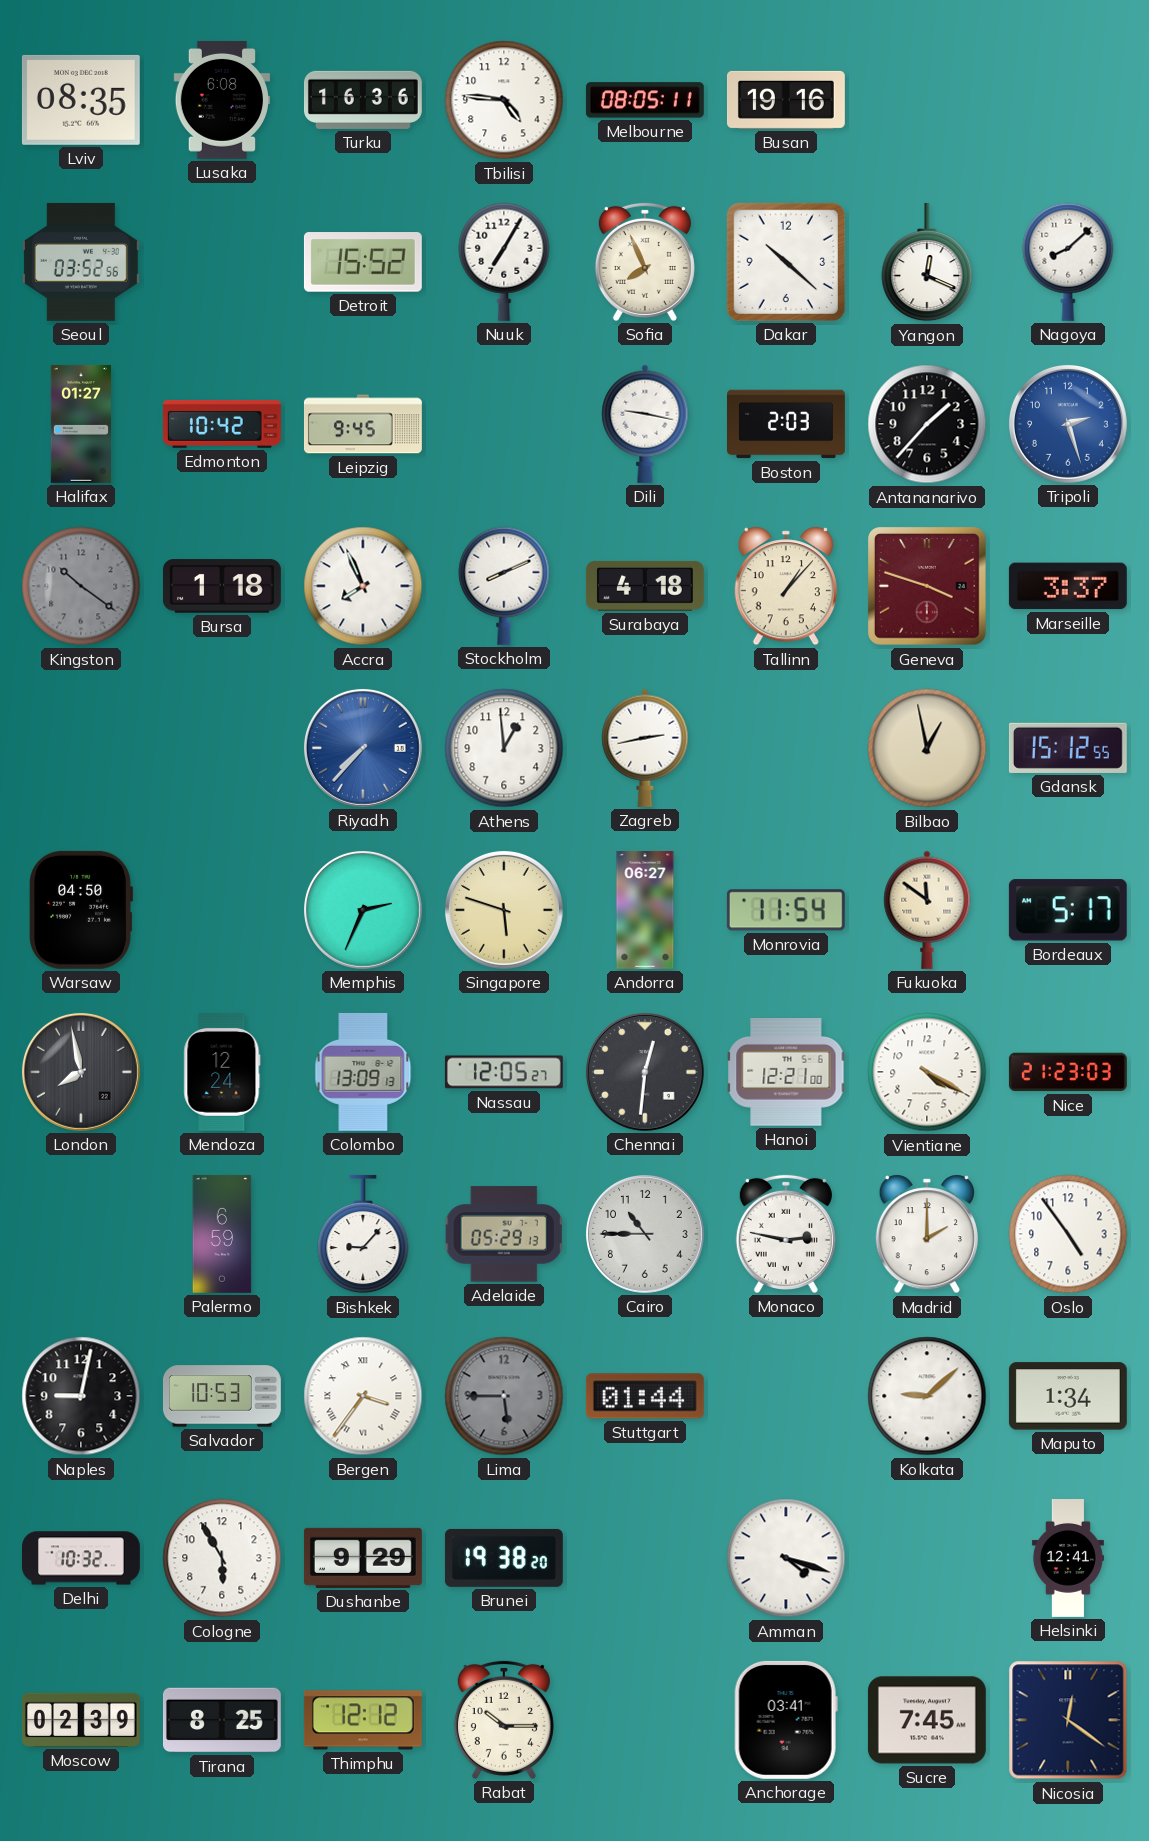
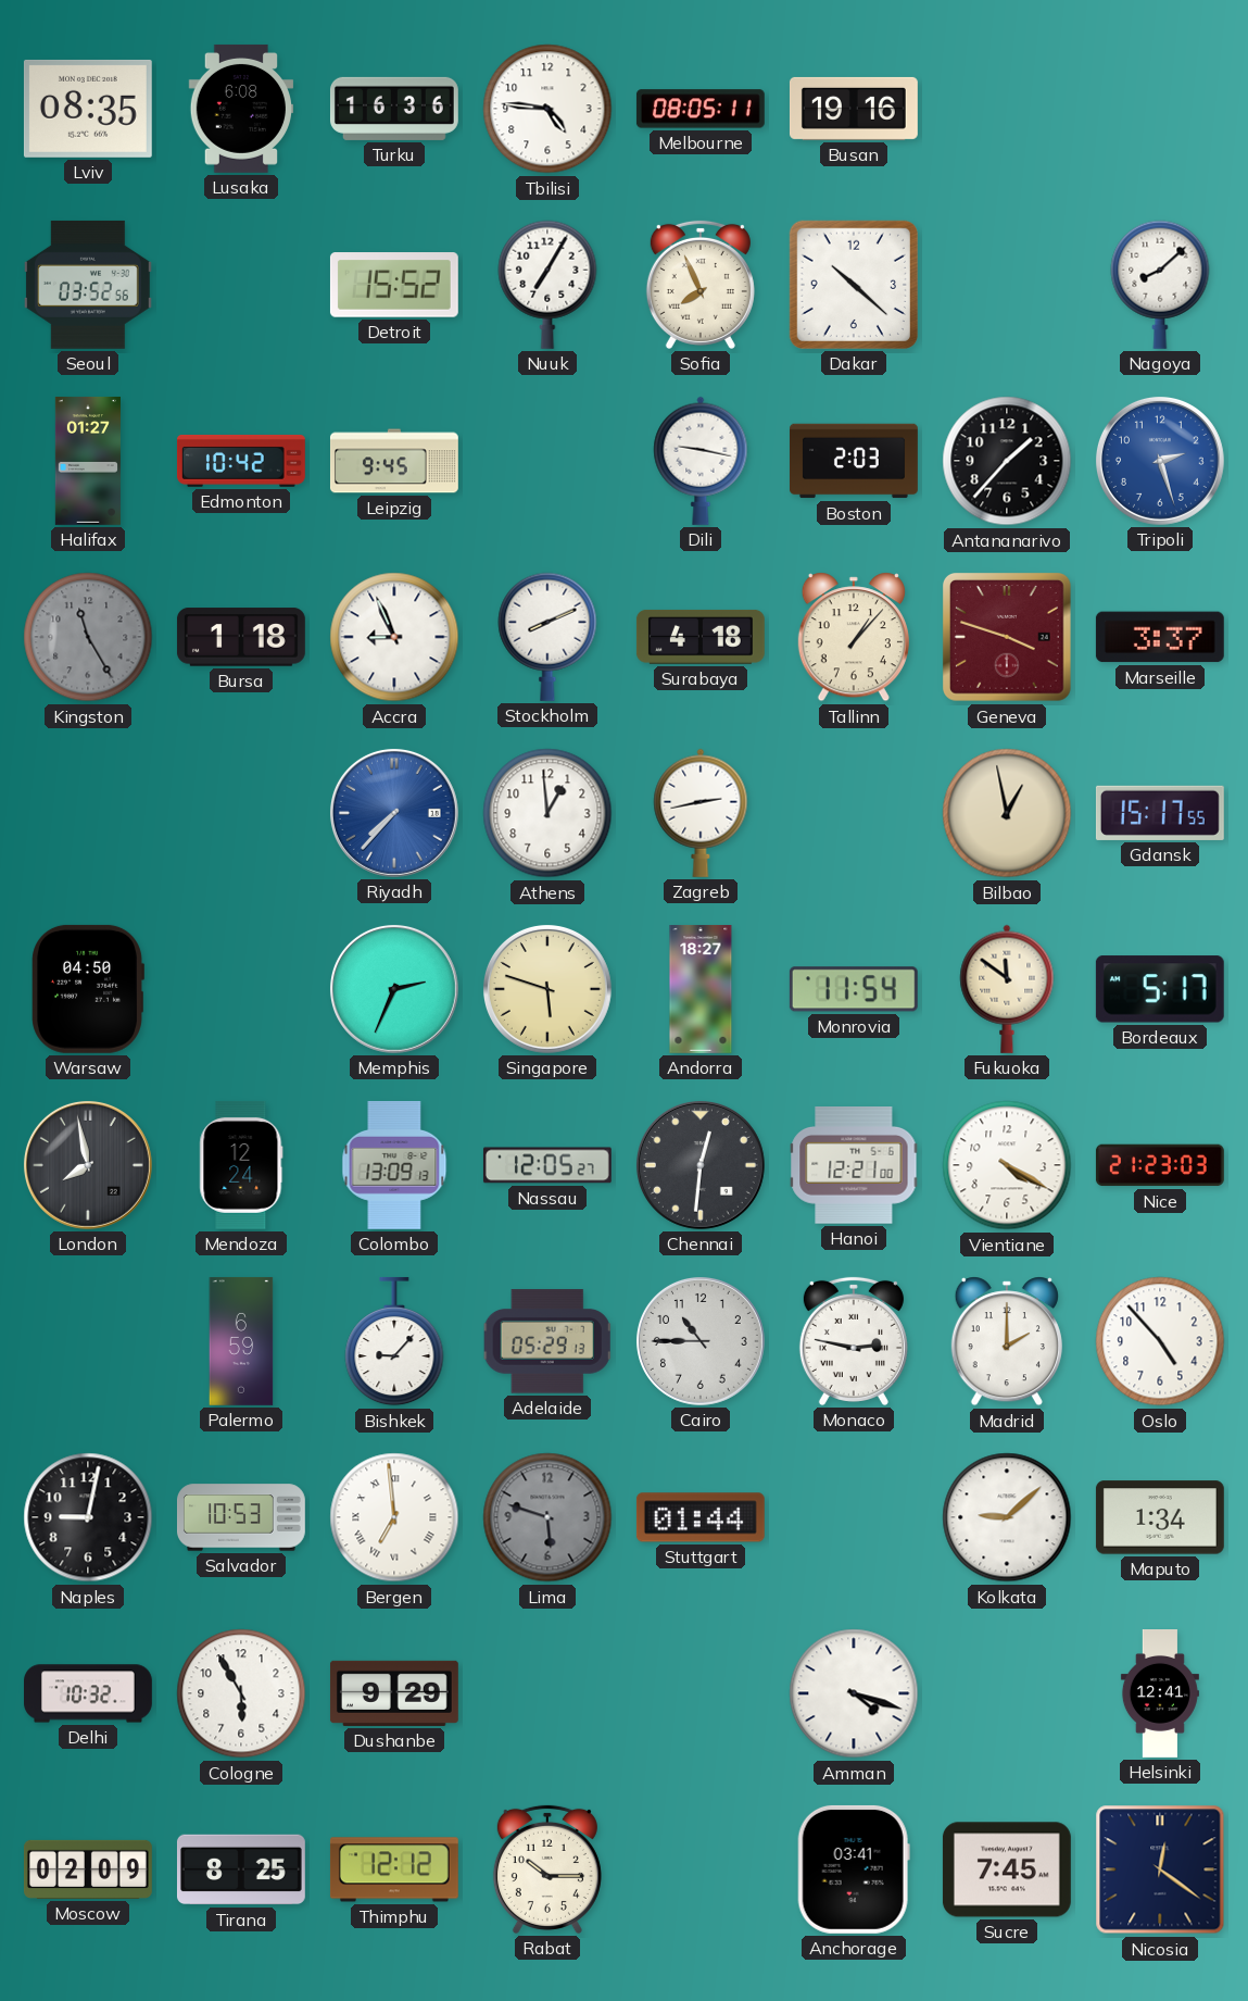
Yangon: 12:19 -> none
Kingston: 10:21 -> 11:25
Accra: 7:56 -> 8:56
Gdansk: 15:12 -> 15:17
Andorra: 06:27 -> 18:27
Oslo: 4:54 -> 4:53
Bergen: 3:36 -> 6:59
Lima: 5:45 -> 5:48
Brunei: 19:38 -> none
Moscow: 02:39 -> 02:09
